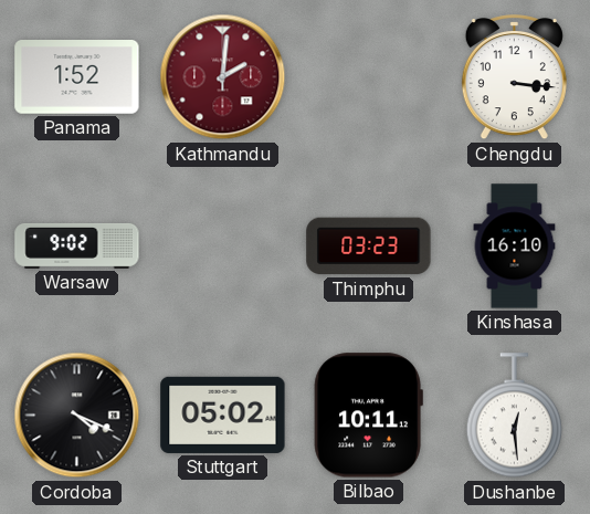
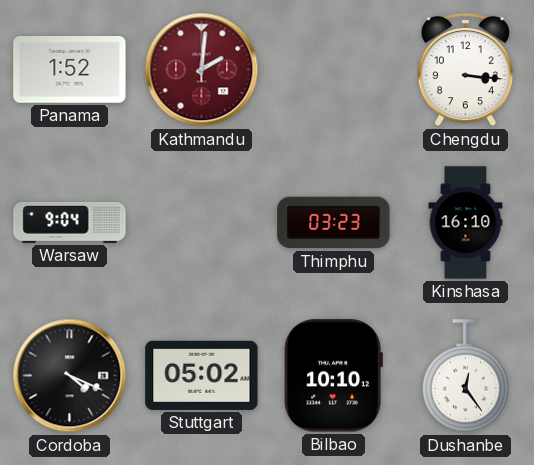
Warsaw: 9:02 -> 9:04
Bilbao: 10:11 -> 10:10
Dushanbe: 12:29 -> 12:24
